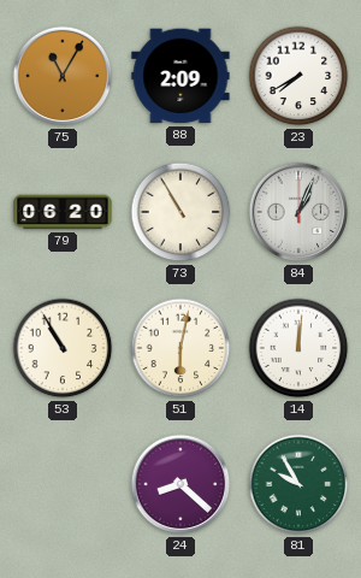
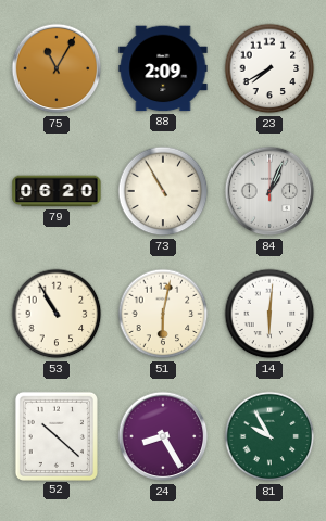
14: 12:01 -> 6:01
52: none -> 10:22
24: 8:22 -> 8:25
